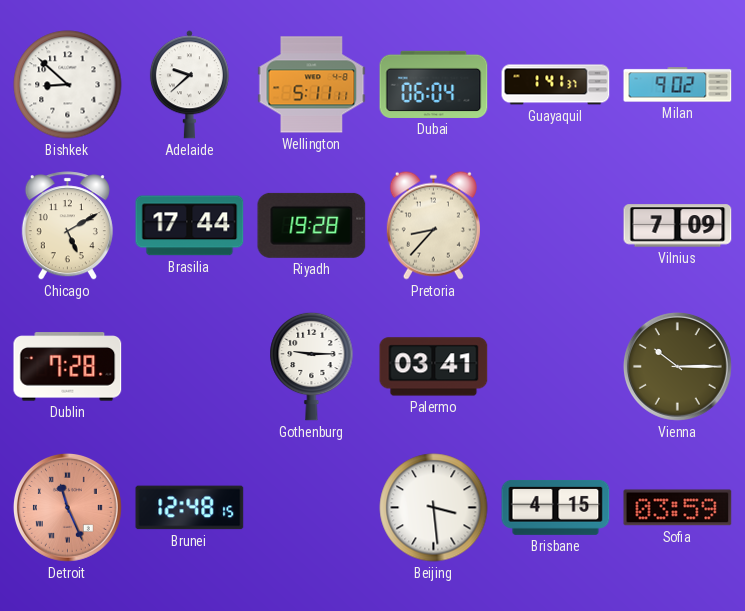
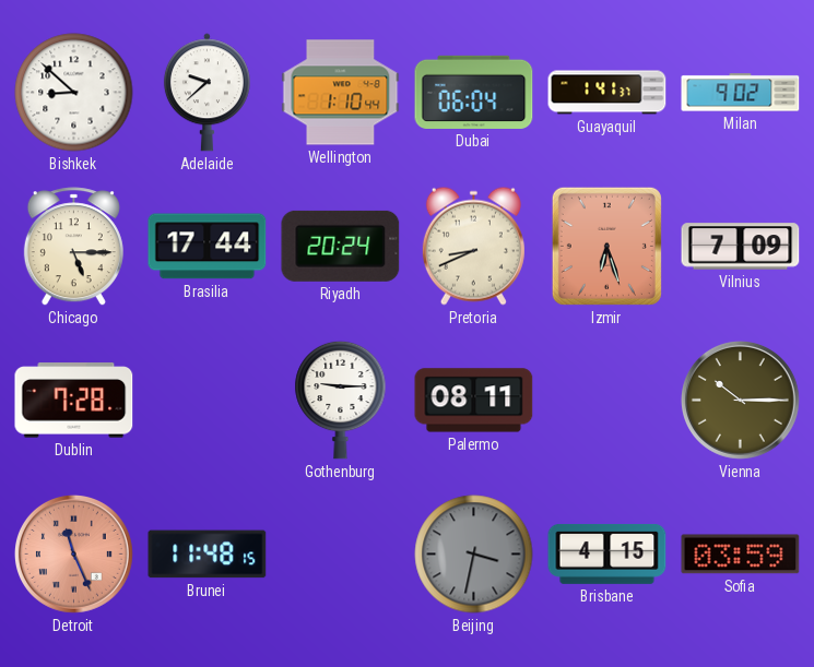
Wellington: 5:11 -> 1:10
Chicago: 5:10 -> 5:15
Riyadh: 19:28 -> 20:24
Pretoria: 8:37 -> 8:41
Izmir: none -> 6:27
Palermo: 03:41 -> 08:11
Brunei: 12:48 -> 11:48
Beijing: 3:29 -> 3:32
Beijing dial: white -> grey
